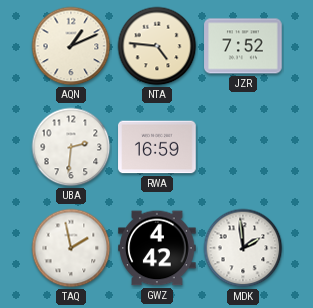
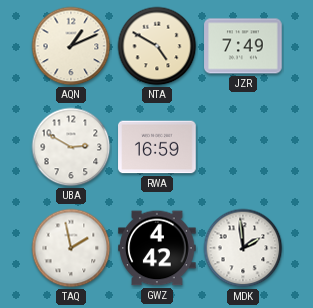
NTA: 4:46 -> 4:50
JZR: 7:52 -> 7:49
UBA: 2:31 -> 2:50
